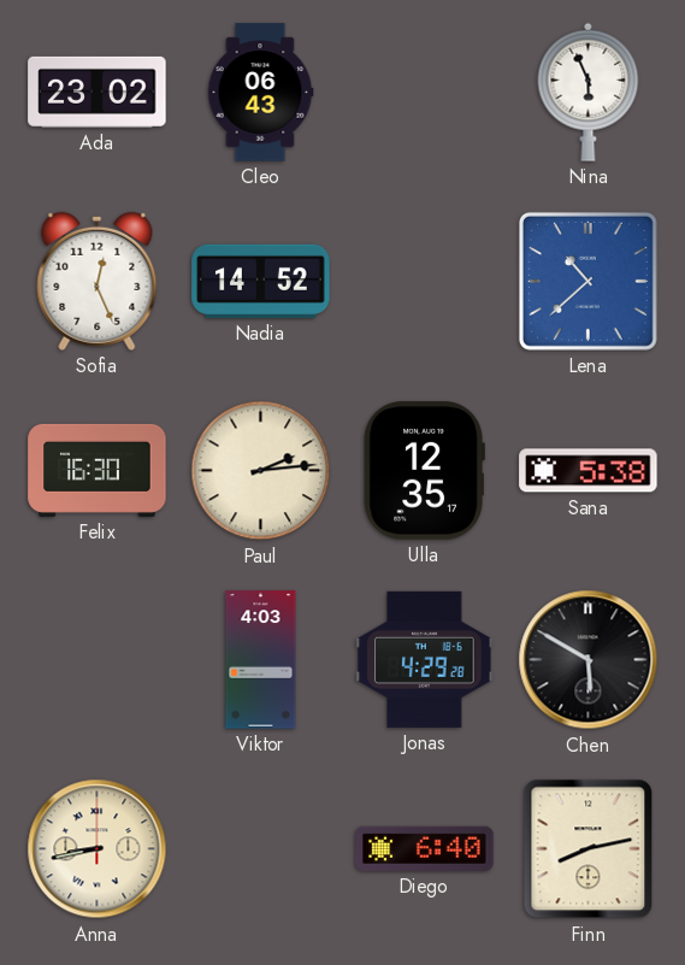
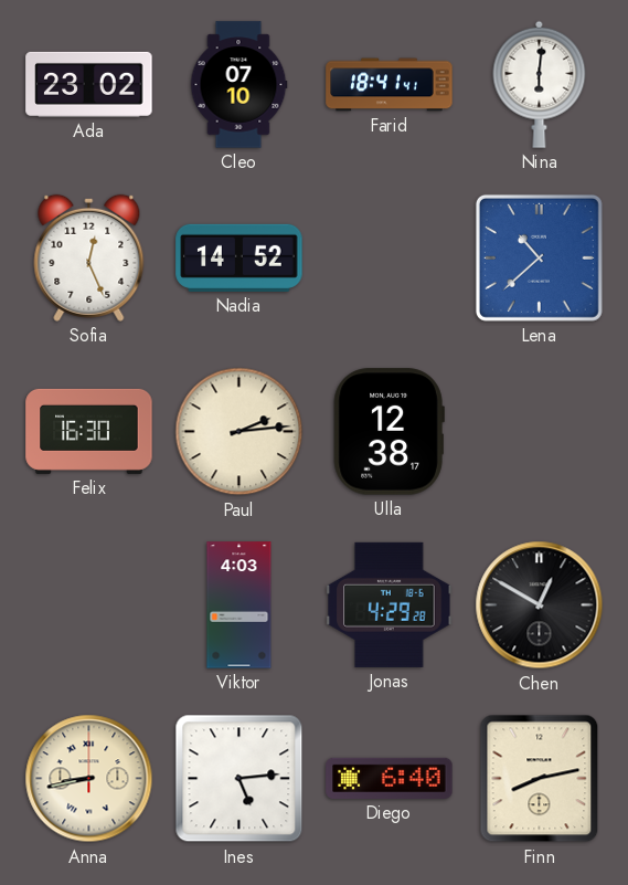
Cleo: 06:43 -> 07:10
Farid: none -> 18:41
Nina: 5:56 -> 6:01
Ulla: 12:35 -> 12:38
Sana: 5:38 -> none
Chen: 5:50 -> 12:50
Ines: none -> 5:14
